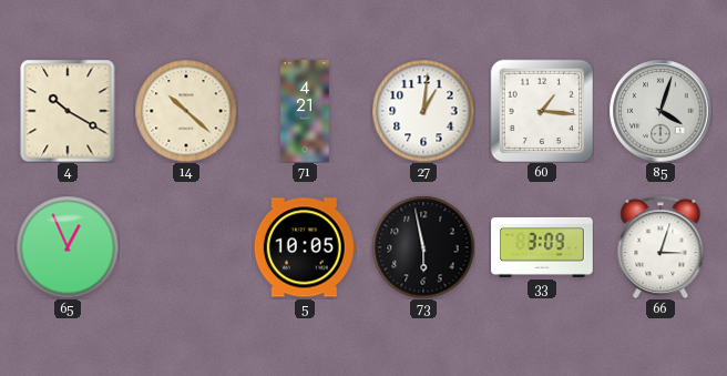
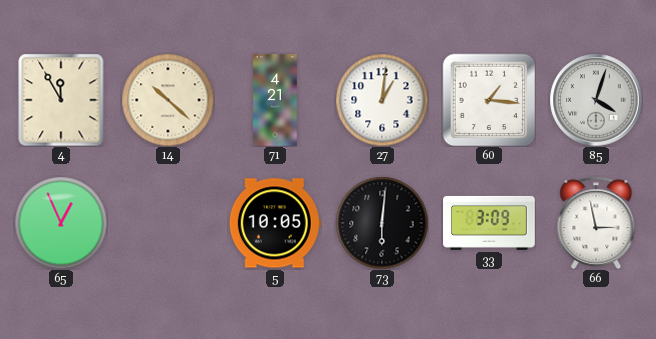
4: 10:20 -> 11:55
73: 5:58 -> 6:01
66: 3:03 -> 2:58
